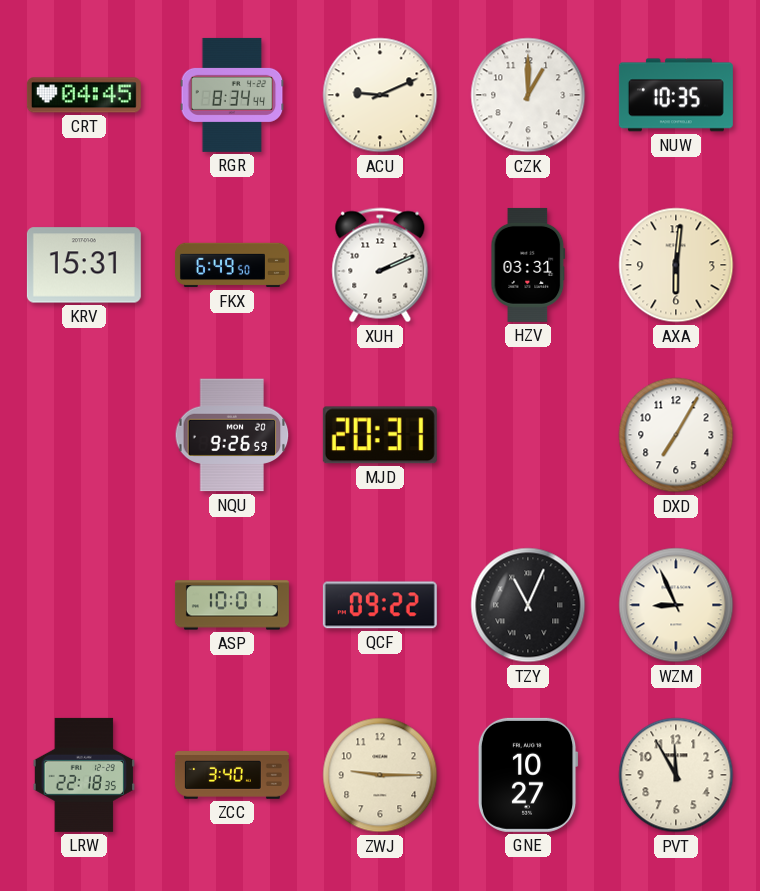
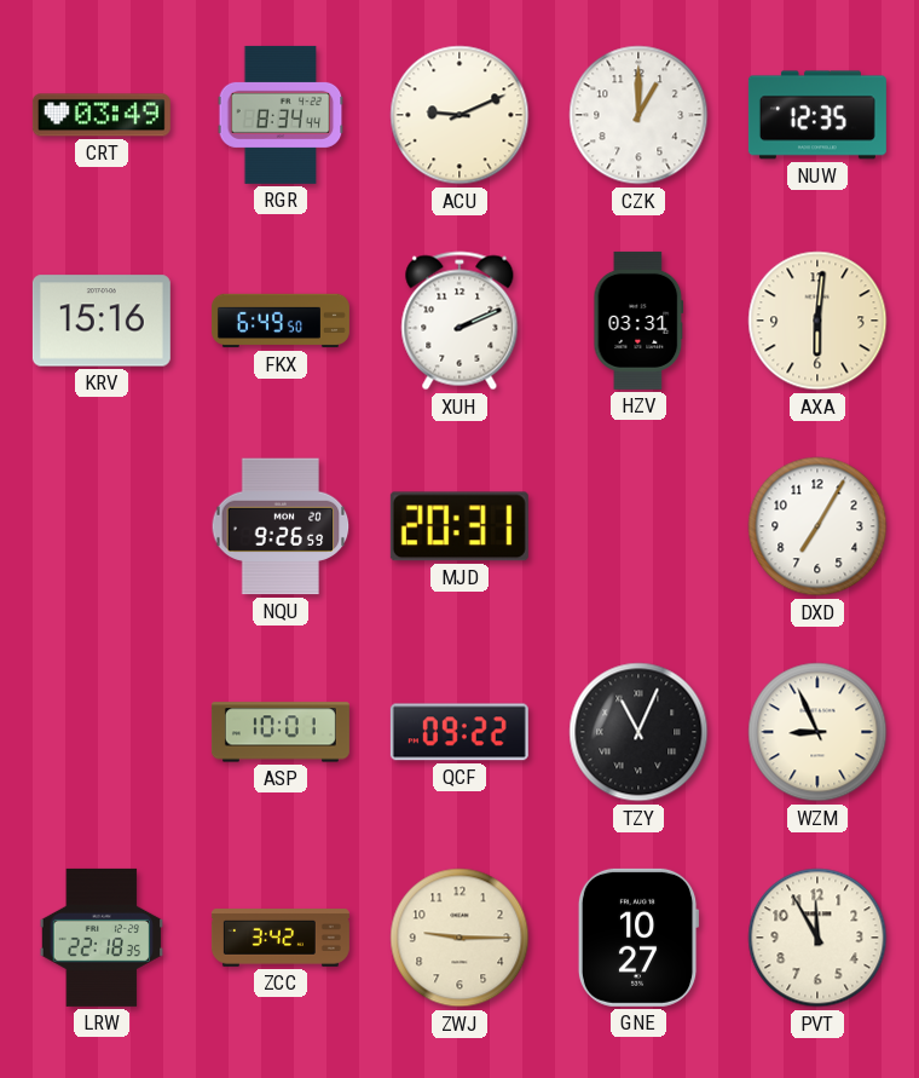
CRT: 04:45 -> 03:49
NUW: 10:35 -> 12:35
KRV: 15:31 -> 15:16
ZCC: 3:40 -> 3:42
